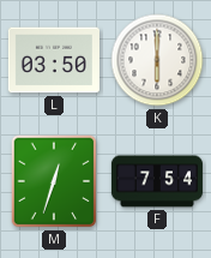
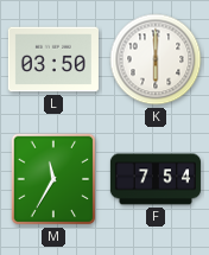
M: 12:33 -> 11:35
